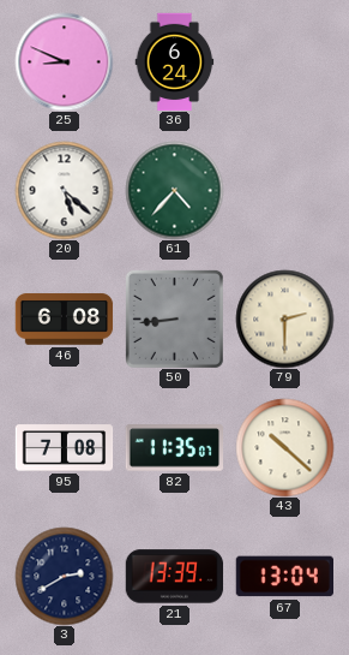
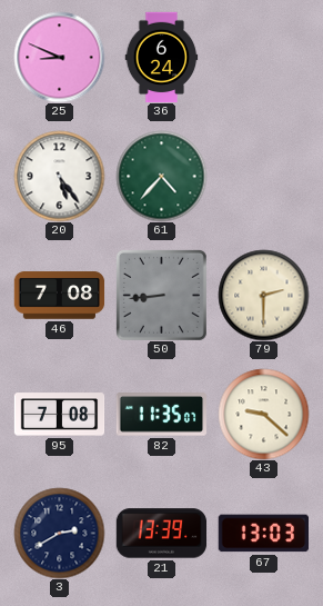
20: 5:22 -> 5:24
46: 6:08 -> 7:08
43: 10:22 -> 9:22
67: 13:04 -> 13:03
